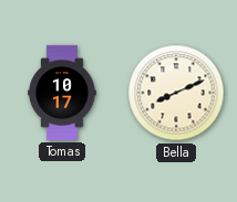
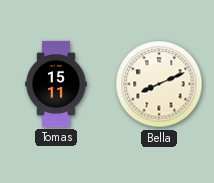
Tomas: 10:17 -> 15:11
